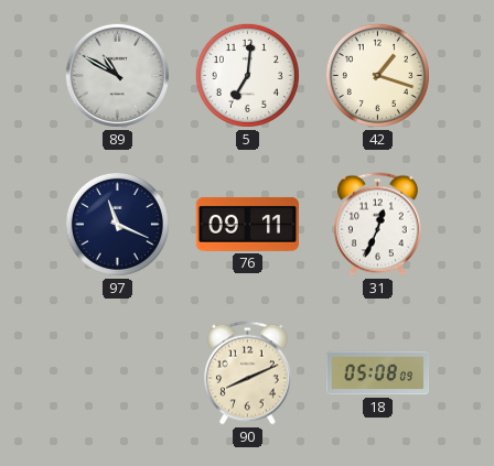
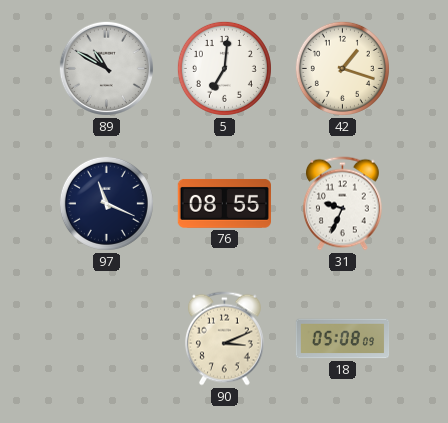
76: 09:11 -> 08:55
31: 12:34 -> 9:34
90: 8:11 -> 3:11
